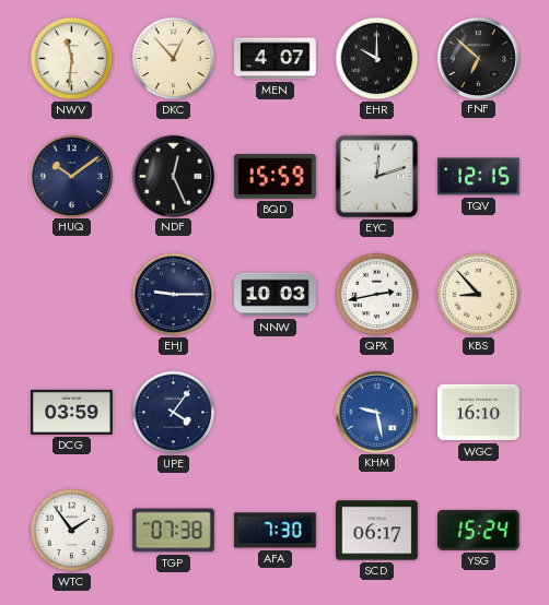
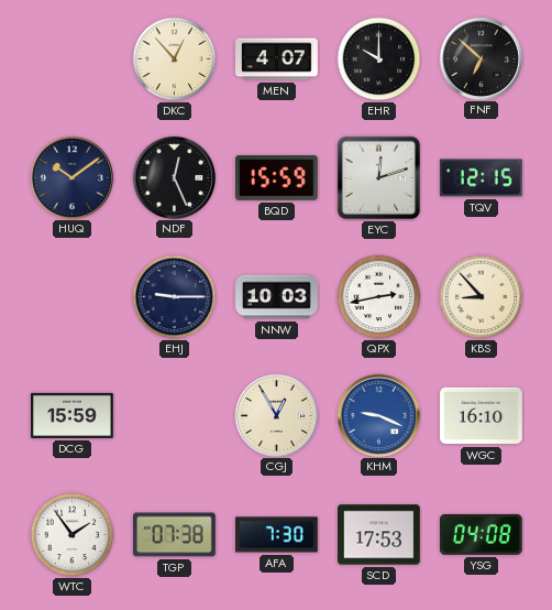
NWV: 11:31 -> none
DCG: 03:59 -> 15:59
UPE: 4:06 -> none
CGJ: none -> 12:55
KHM: 9:28 -> 9:19
SCD: 06:17 -> 17:53
YSG: 15:24 -> 04:08
